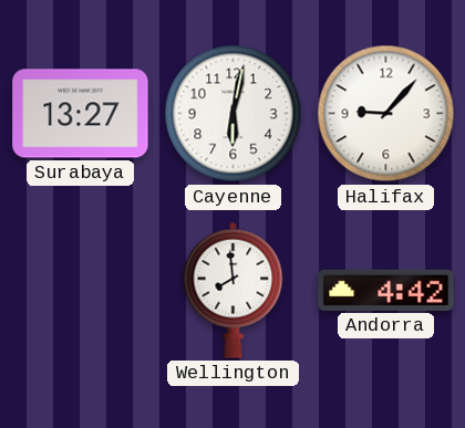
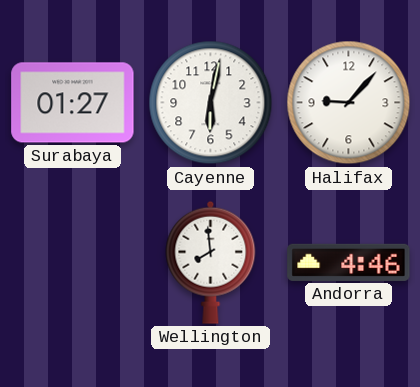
Surabaya: 13:27 -> 01:27
Andorra: 4:42 -> 4:46
